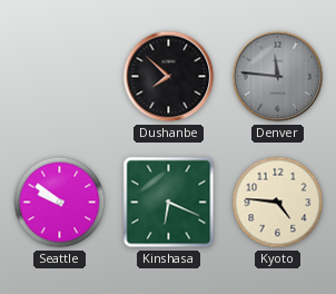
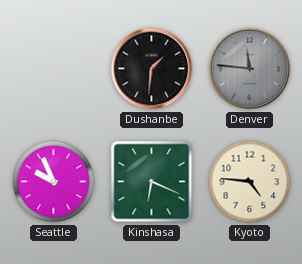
Dushanbe: 7:52 -> 1:31
Seattle: 9:51 -> 9:56
